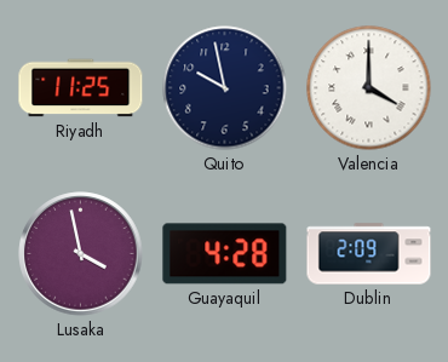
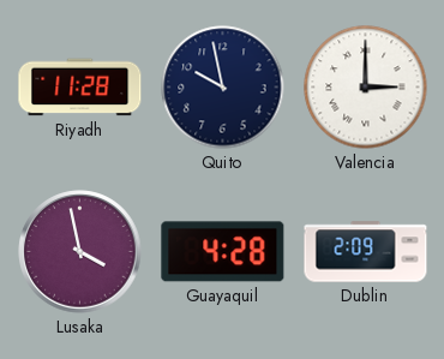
Riyadh: 11:25 -> 11:28
Valencia: 4:00 -> 3:00
